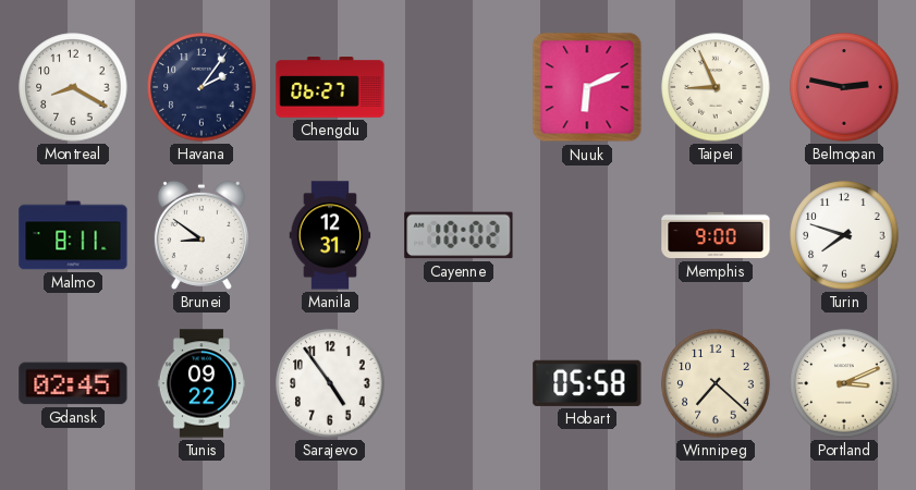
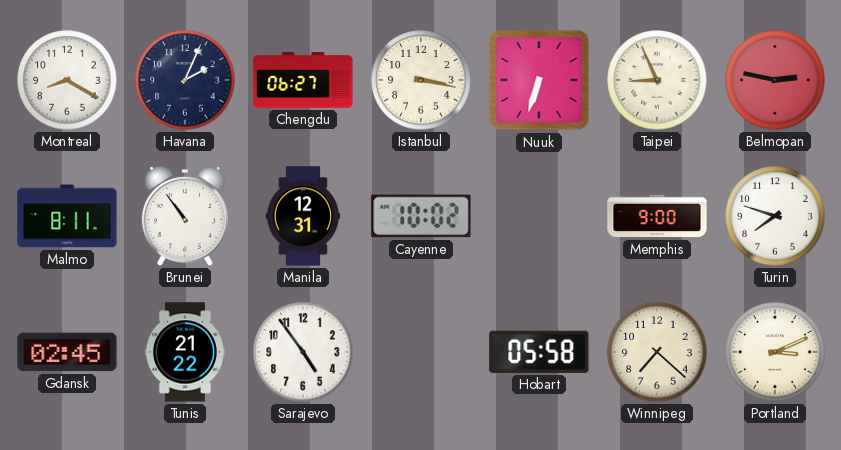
Havana: 2:06 -> 2:04
Istanbul: none -> 3:17
Nuuk: 6:11 -> 6:33
Brunei: 8:51 -> 10:54
Tunis: 09:22 -> 21:22
